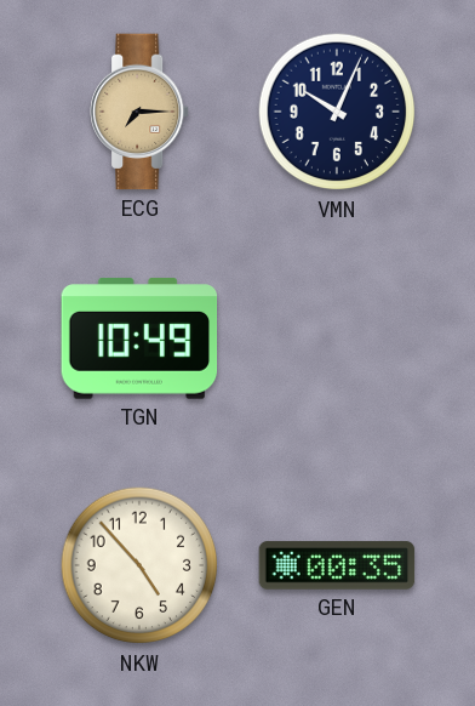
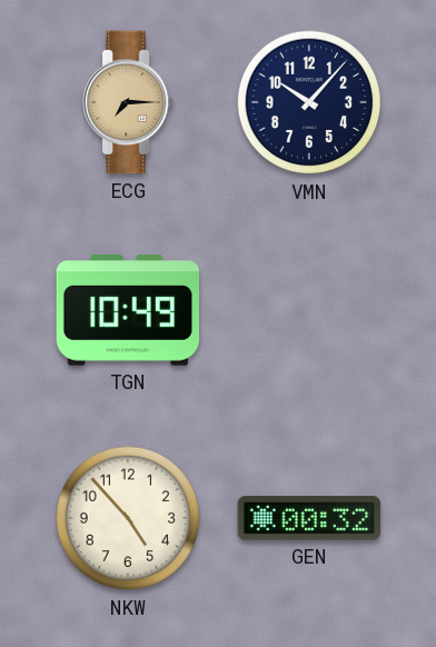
VMN: 10:04 -> 10:07
GEN: 00:35 -> 00:32
